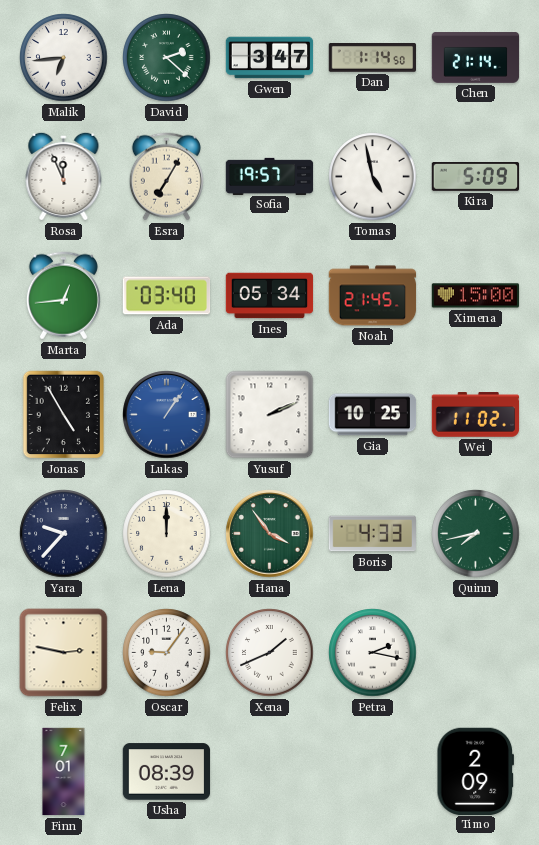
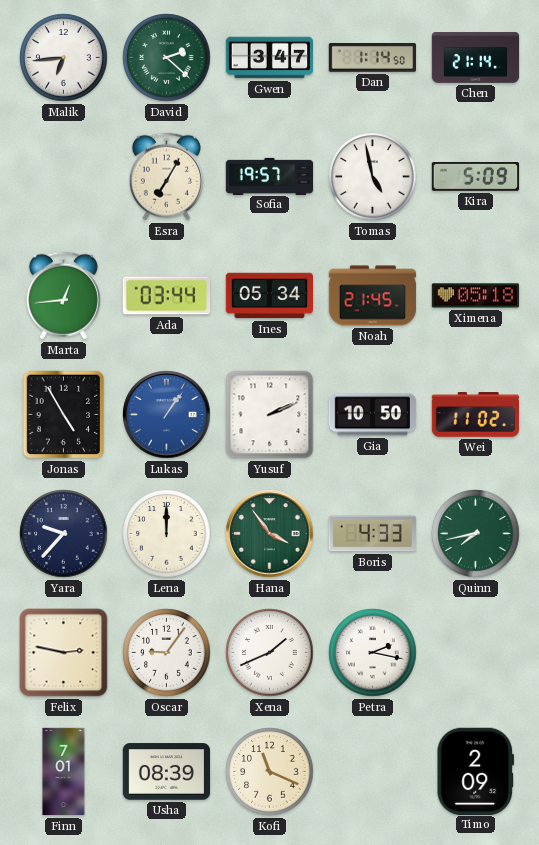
Rosa: 11:56 -> none
Ada: 03:40 -> 03:44
Ximena: 15:00 -> 05:18
Gia: 10:25 -> 10:50
Kofi: none -> 11:19
